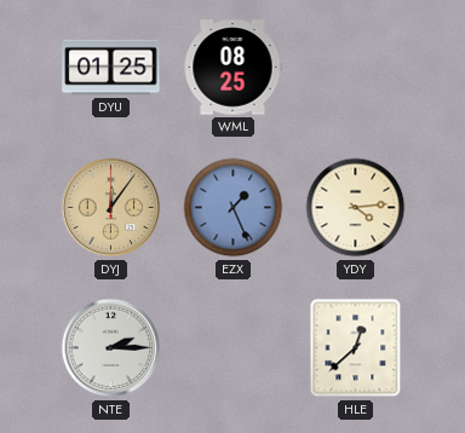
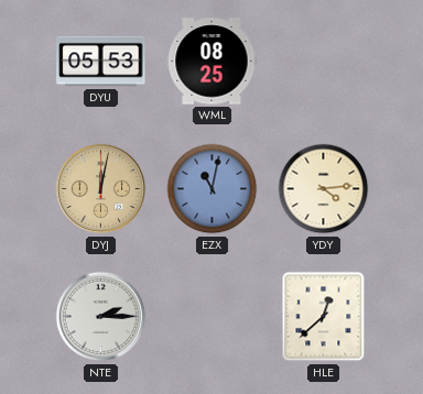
DYU: 01:25 -> 05:53
DYJ: 12:06 -> 12:02
EZX: 1:26 -> 11:02
